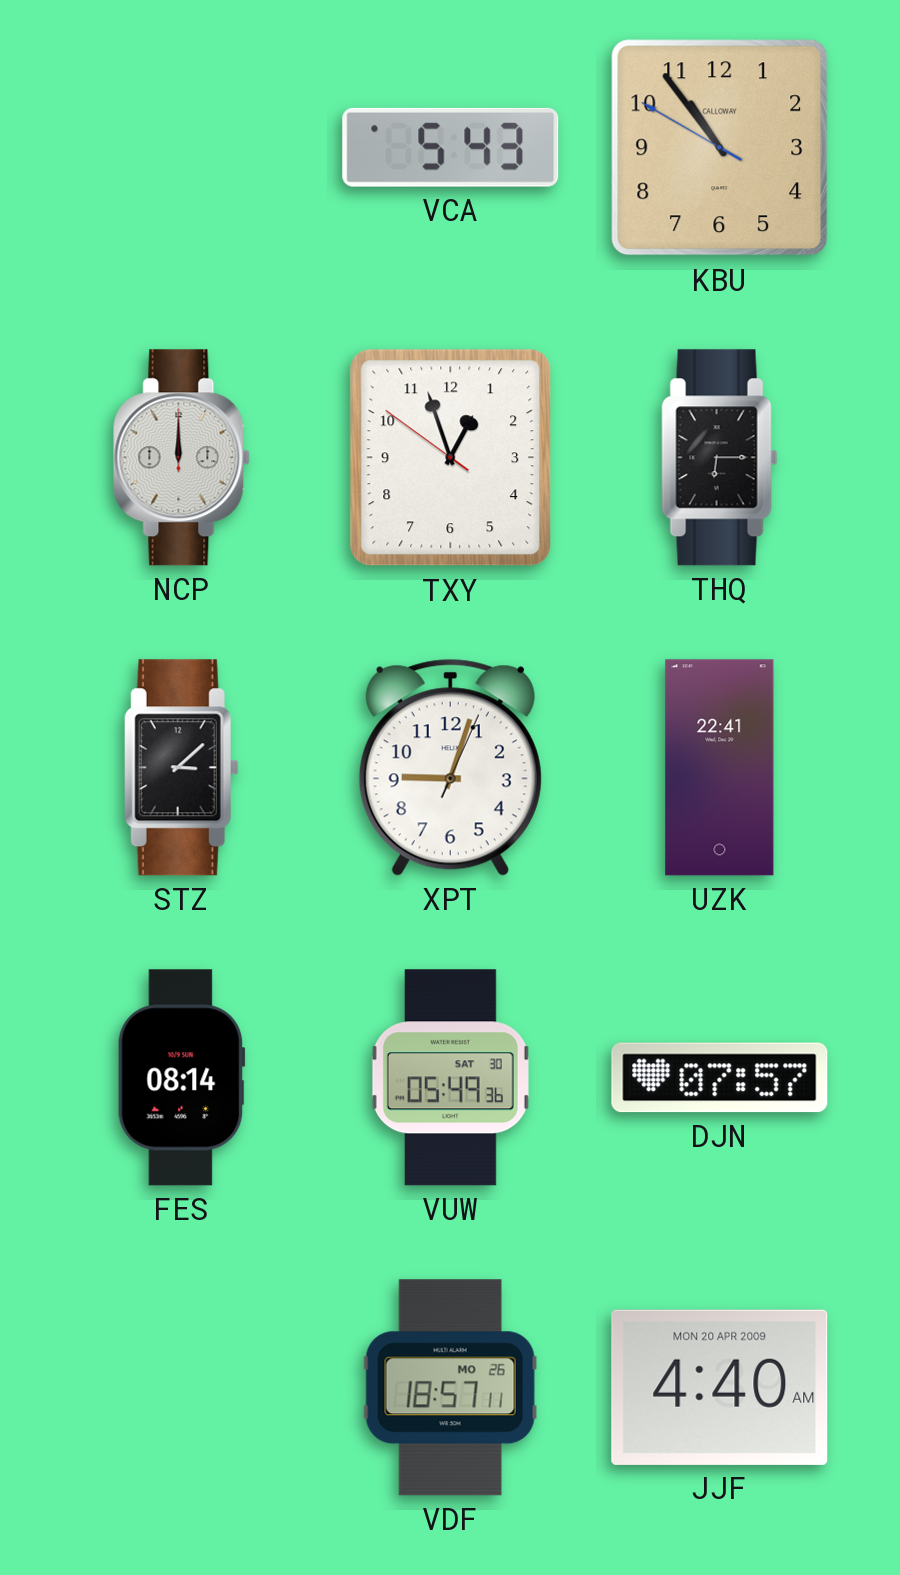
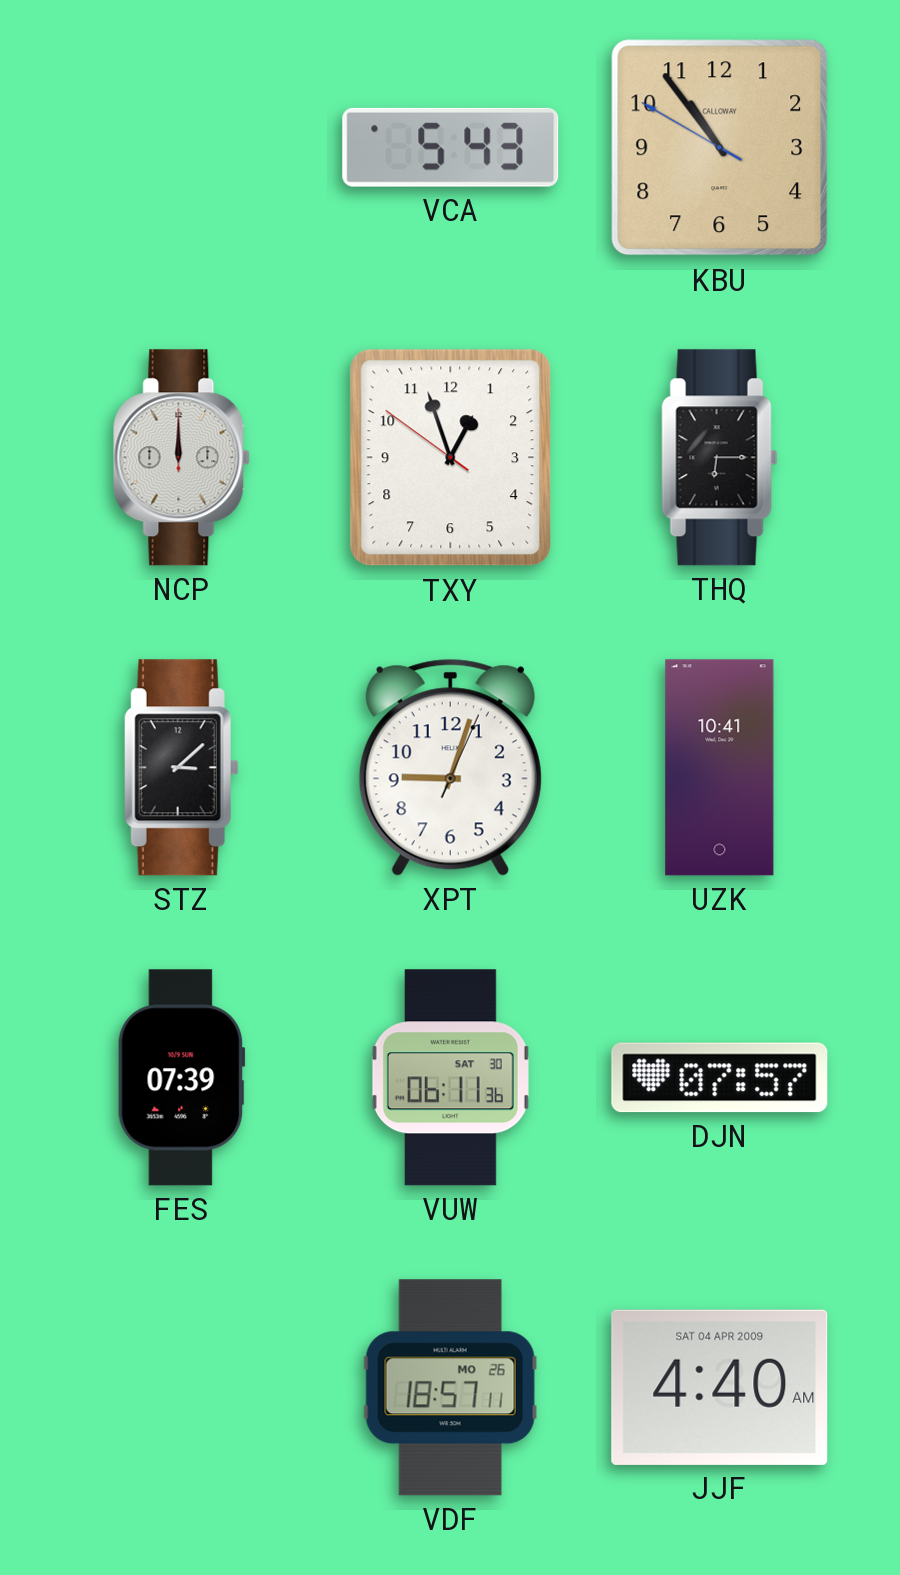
UZK: 22:41 -> 10:41
FES: 08:14 -> 07:39
VUW: 05:49 -> 06:11
JJF date: MON 20 APR 2009 -> SAT 04 APR 2009
